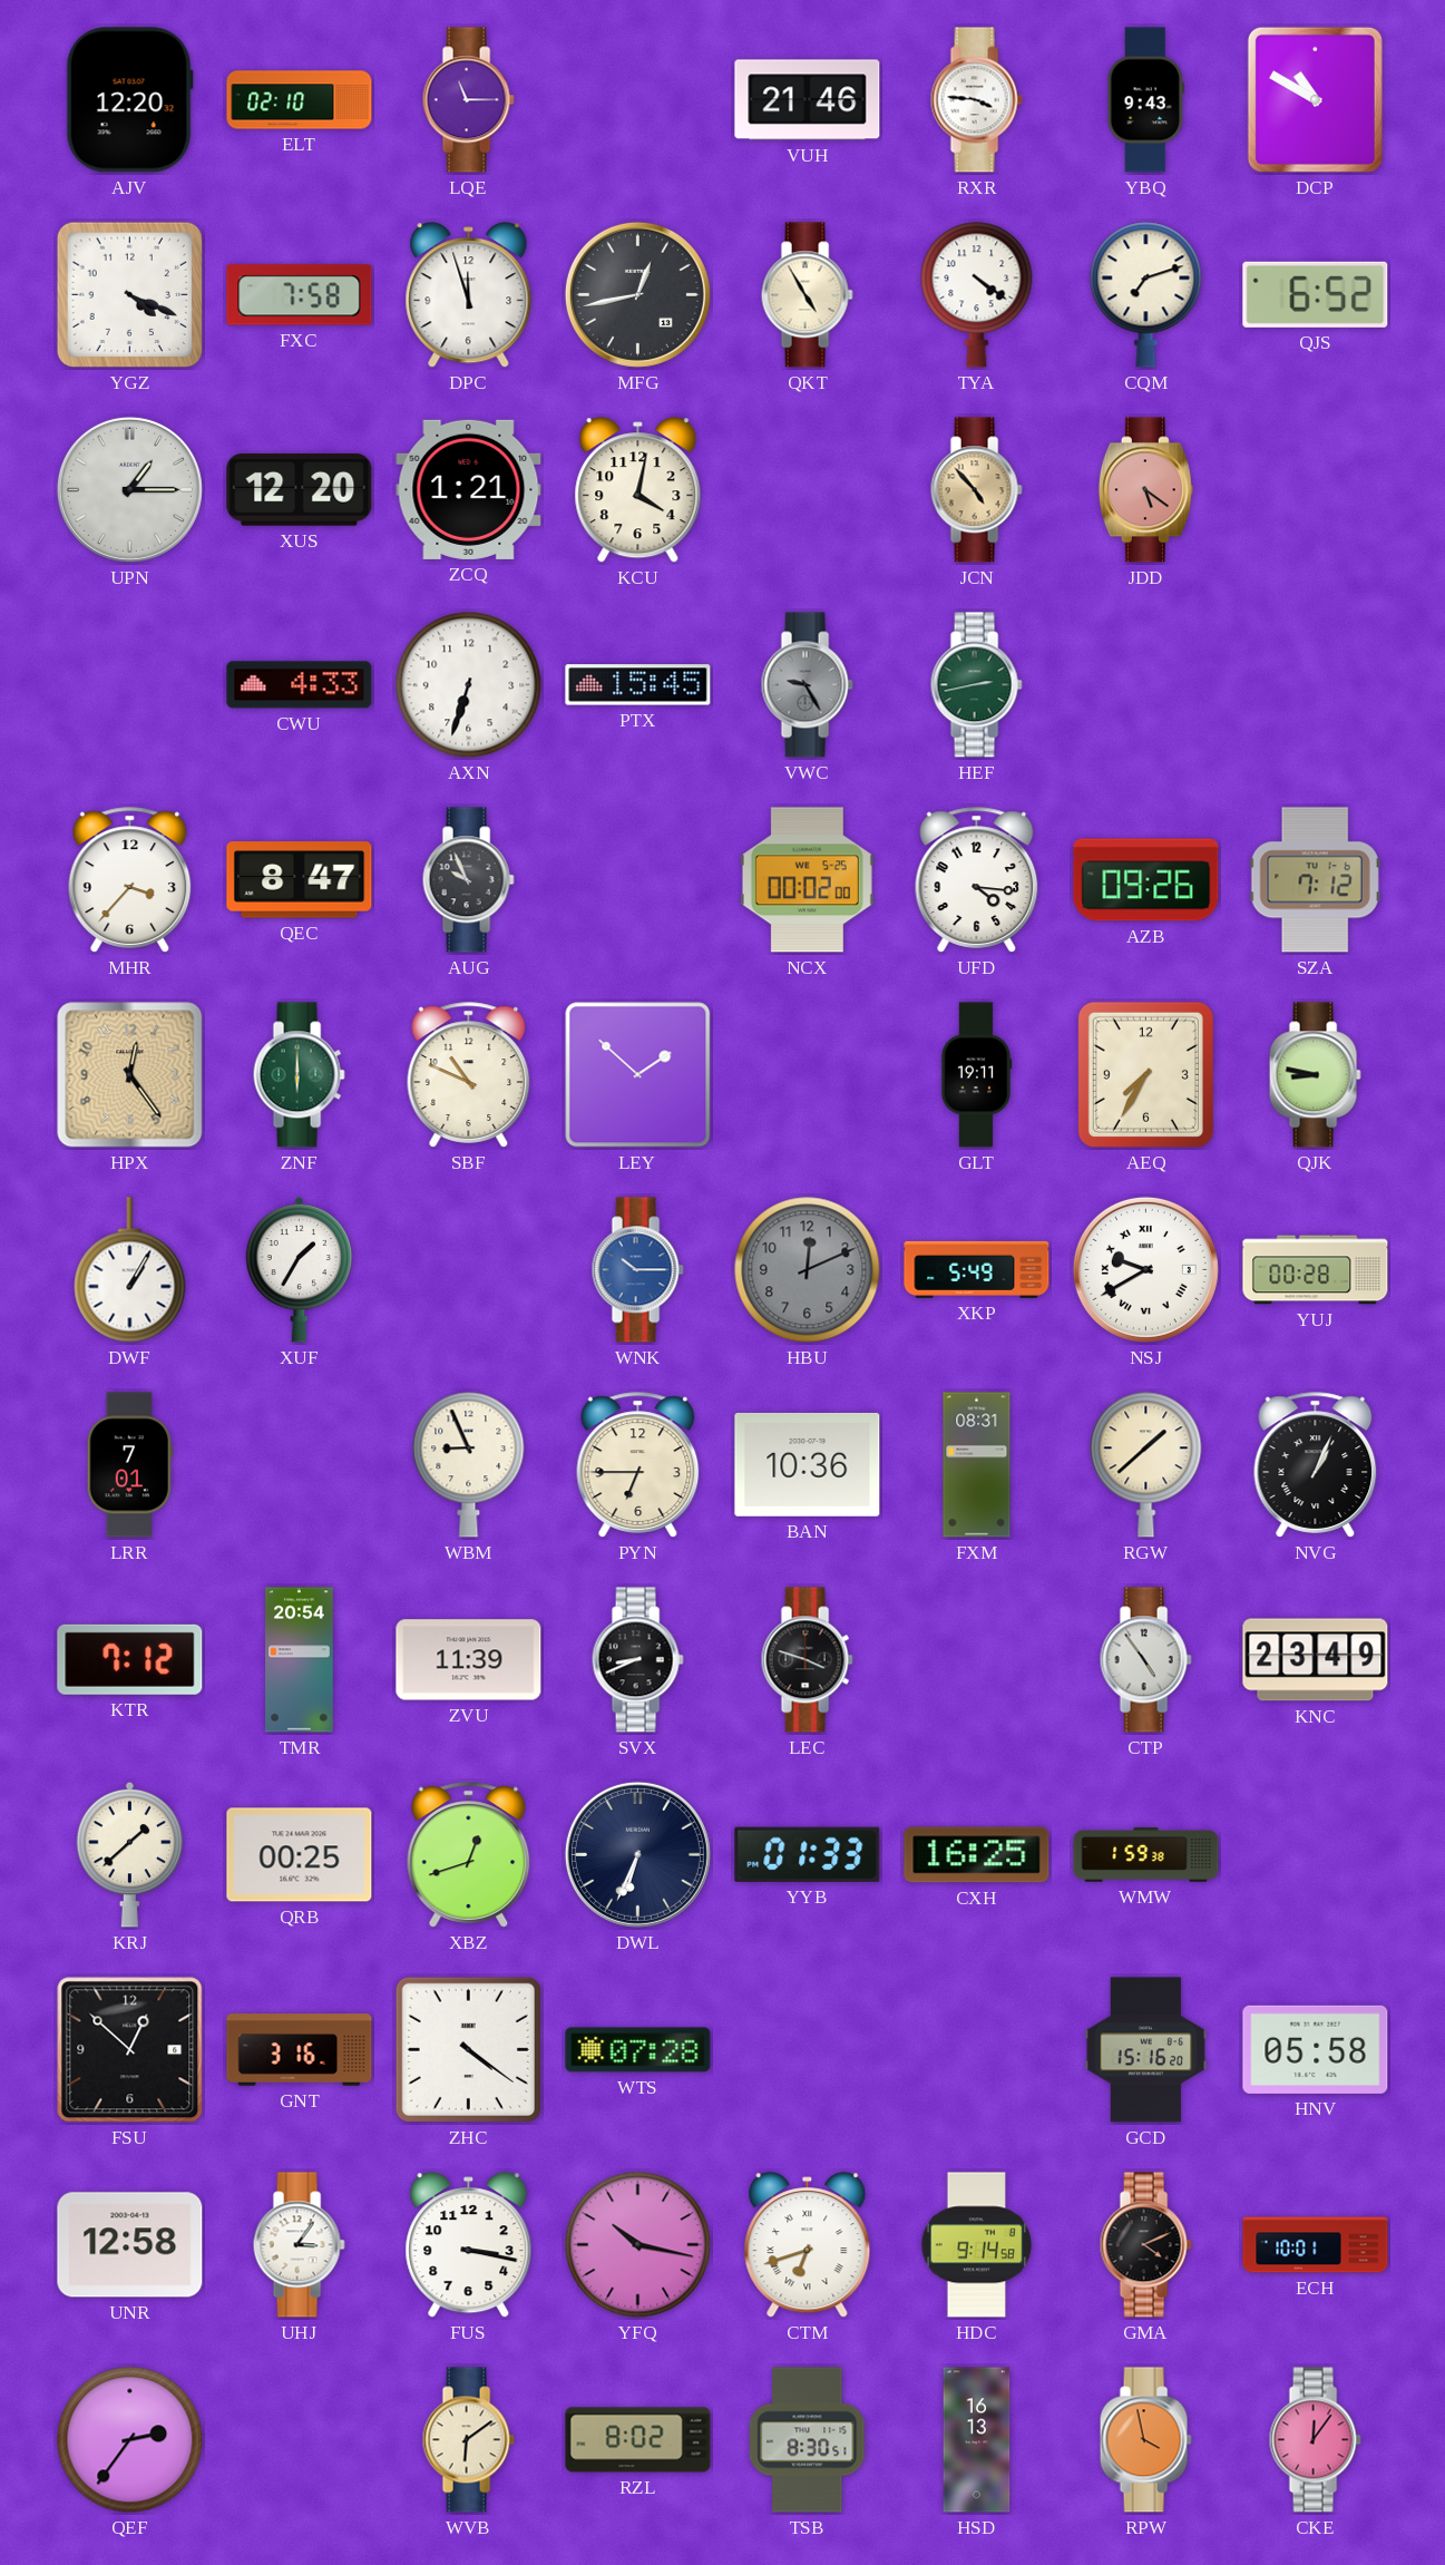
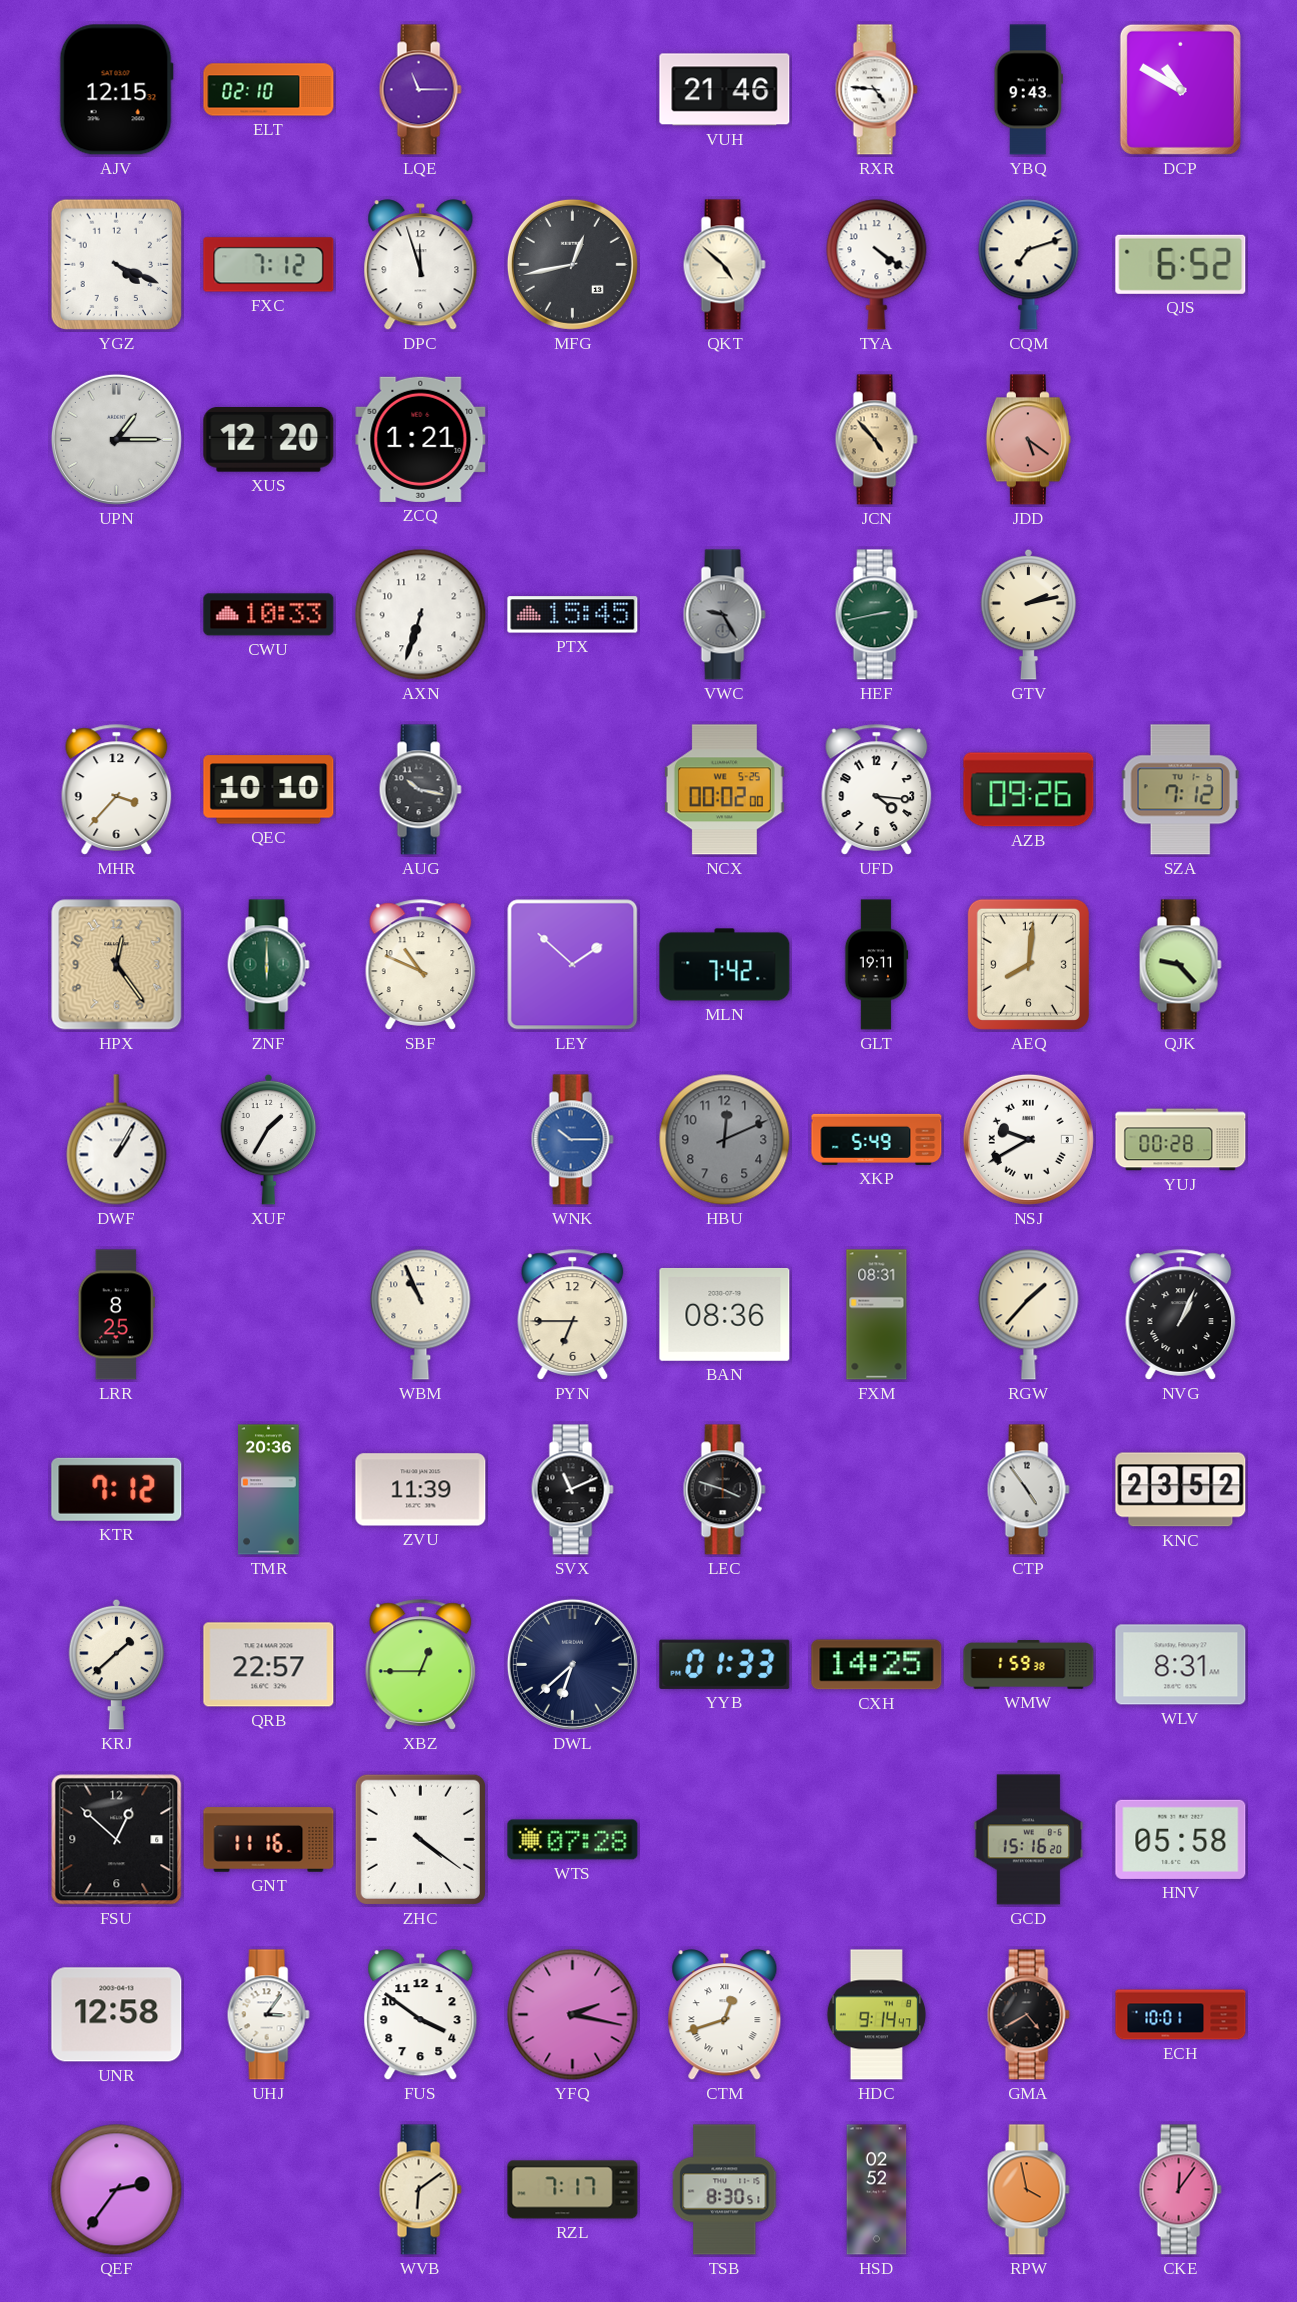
AJV: 12:20 -> 12:15
RXR: 3:46 -> 4:46
FXC: 7:58 -> 7:12
QKT: 4:55 -> 4:52
KCU: 4:02 -> none
CWU: 4:33 -> 10:33
GTV: none -> 2:13
QEC: 8:47 -> 10:10
AUG: 9:56 -> 10:17
MLN: none -> 7:42
AEQ: 7:35 -> 8:01
QJK: 8:47 -> 9:23
LRR: 7:01 -> 8:25
WBM: 8:56 -> 10:56
BAN: 10:36 -> 08:36
RGW: 1:38 -> 1:37
TMR: 20:54 -> 20:36
SVX: 8:41 -> 11:11
KNC: 23:49 -> 23:52
QRB: 00:25 -> 22:57
XBZ: 12:42 -> 12:45
DWL: 6:34 -> 6:38
CXH: 16:25 -> 14:25
WLV: none -> 8:31
GNT: 3:16 -> 11:16
FUS: 3:17 -> 3:51
YFQ: 10:17 -> 2:17
CTM: 6:42 -> 12:42
HDC: 9:14:58 -> 9:14:47
GMA: 4:11 -> 4:40
RZL: 8:02 -> 7:17
HSD: 16:13 -> 02:52
